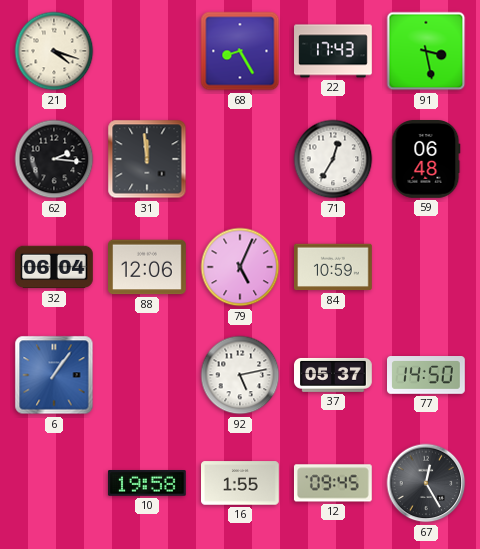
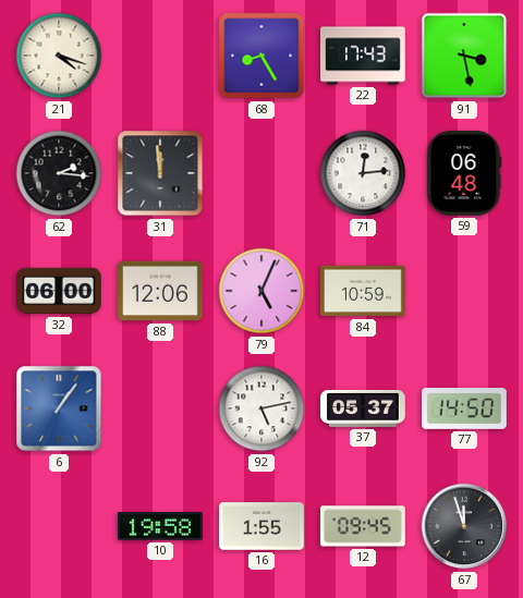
71: 12:35 -> 12:14
32: 06:04 -> 06:00
67: 12:25 -> 11:57
